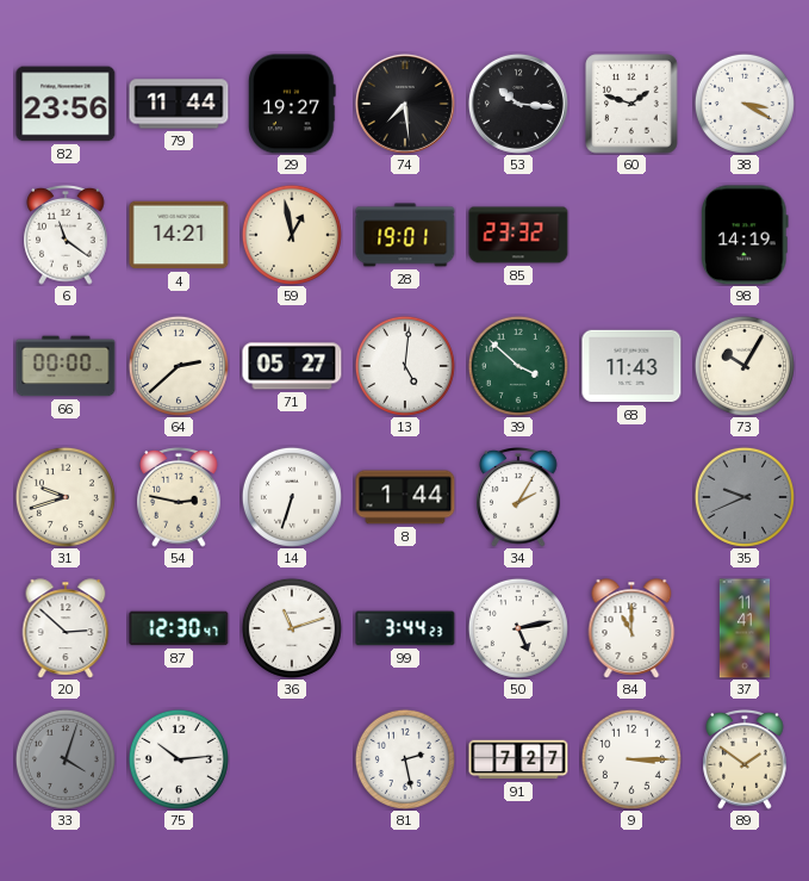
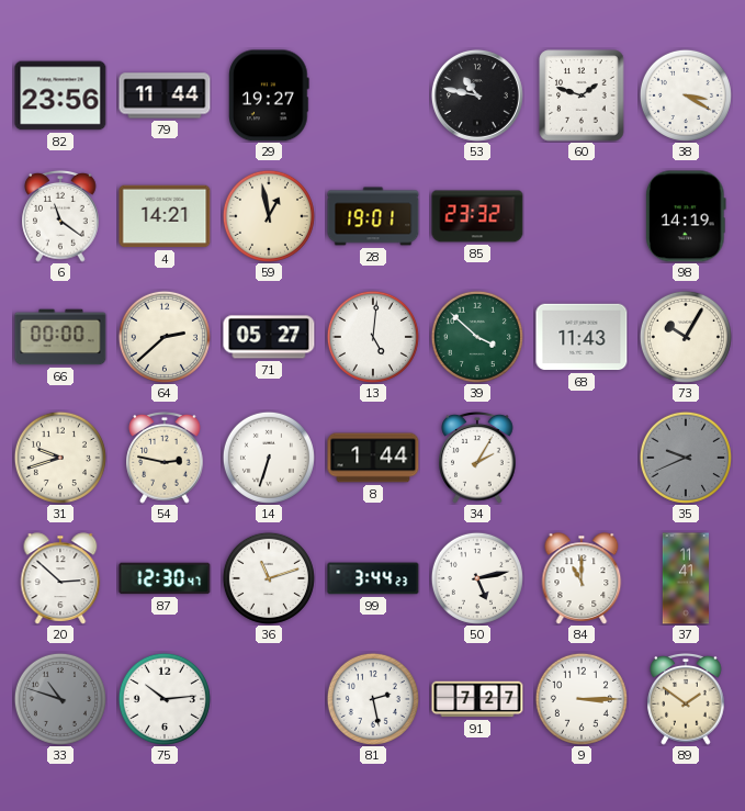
74: 7:29 -> none
53: 10:16 -> 10:47
33: 4:03 -> 10:48
